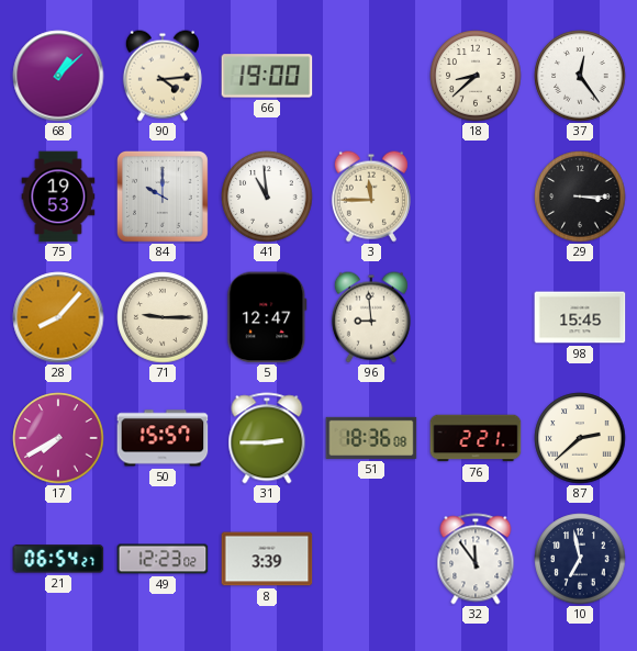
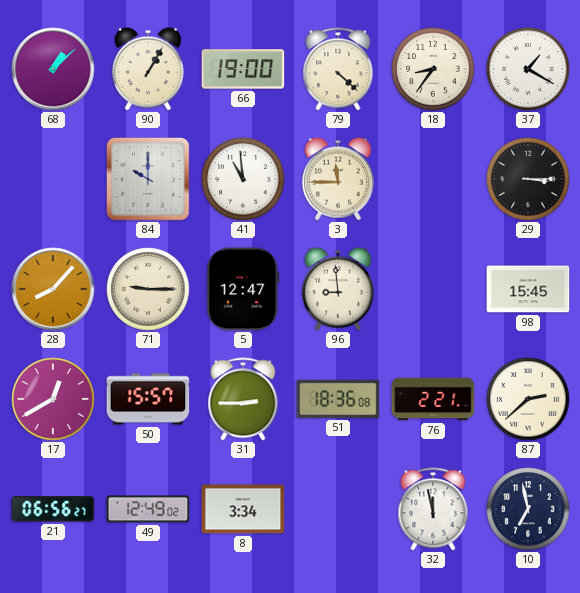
90: 4:14 -> 1:05
79: none -> 4:22
18: 8:38 -> 8:36
37: 12:24 -> 1:20
75: 19:53 -> none
17: 7:40 -> 12:40
21: 06:54 -> 06:56
49: 12:23 -> 12:49
8: 3:39 -> 3:34
32: 11:54 -> 11:58
